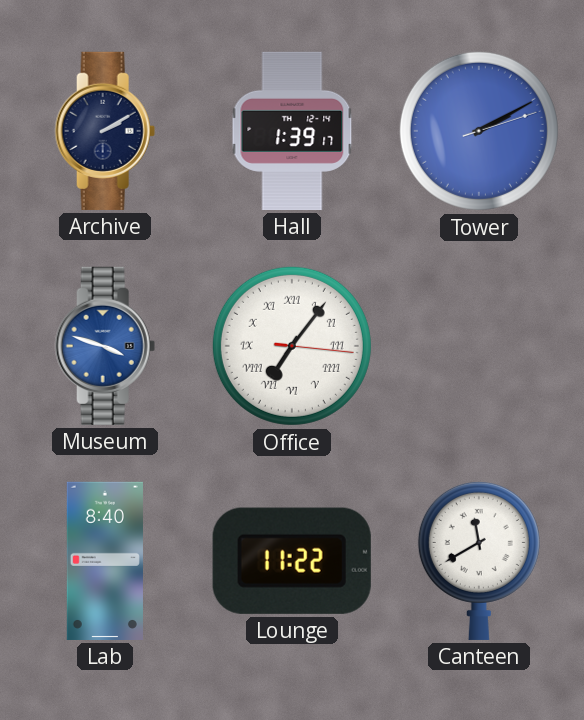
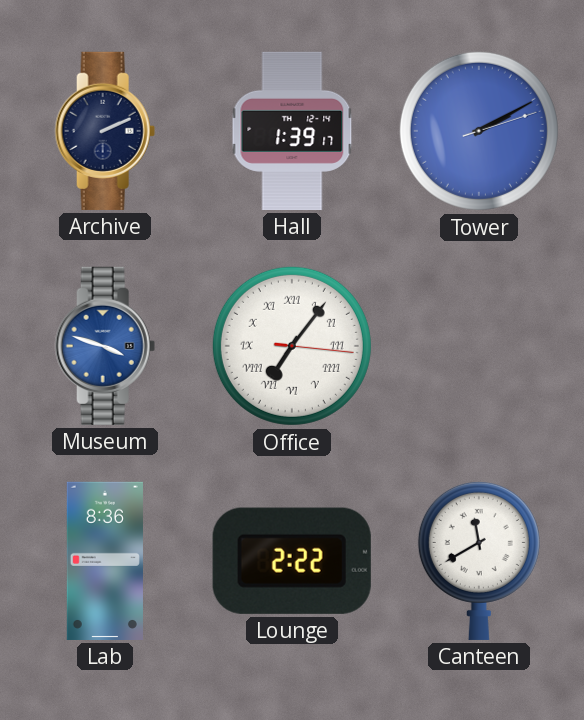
Archive: 2:10 -> 2:11
Lab: 8:40 -> 8:36
Lounge: 11:22 -> 2:22
